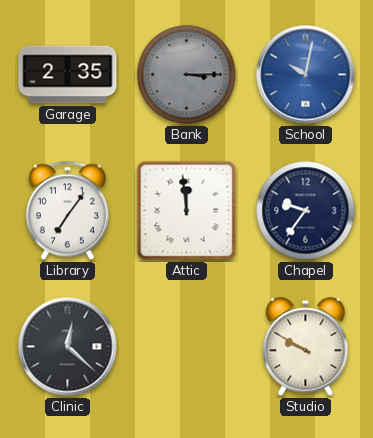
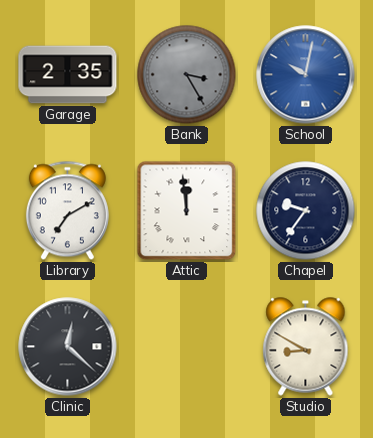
Bank: 3:15 -> 3:25
Library: 7:06 -> 7:10
Studio: 9:50 -> 8:50
